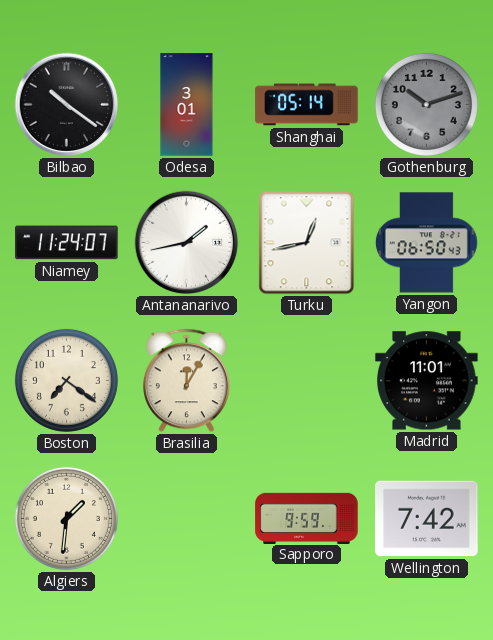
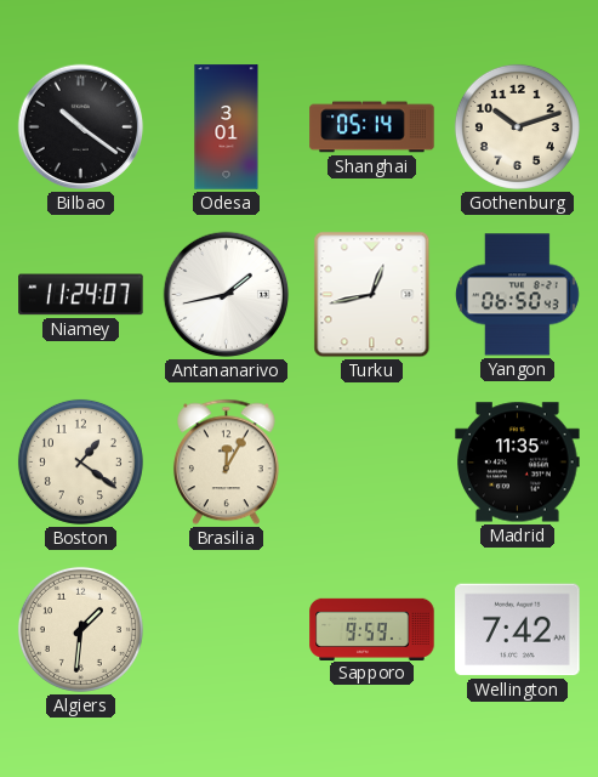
Gothenburg dial: grey -> cream
Boston: 7:21 -> 1:21
Madrid: 11:01 -> 11:35
